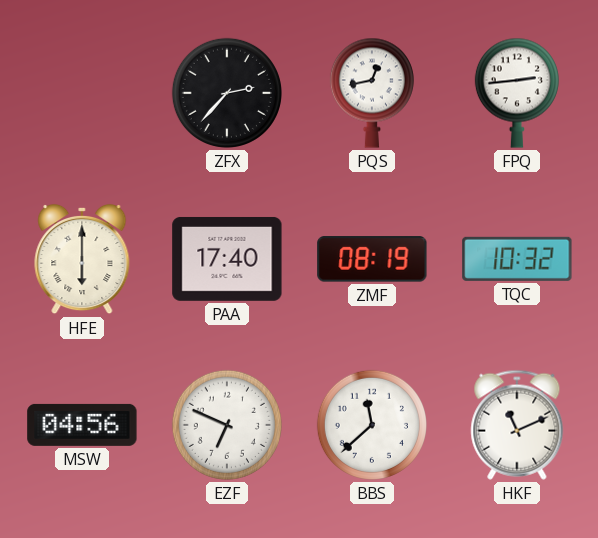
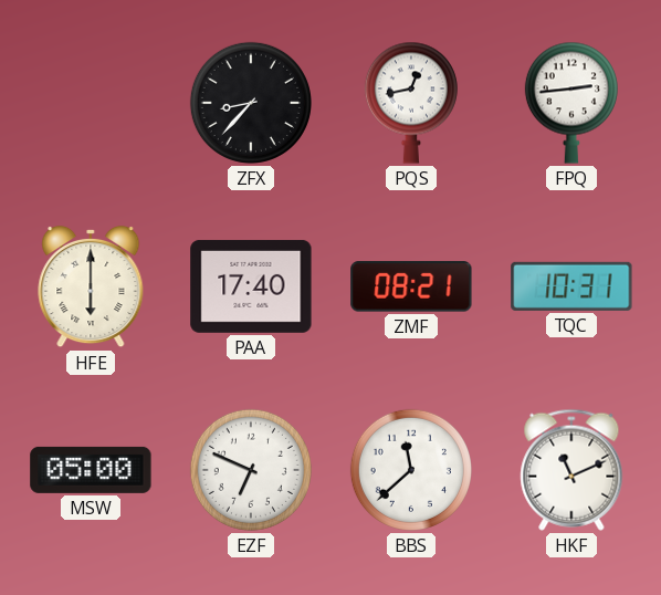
ZFX: 2:37 -> 8:37
ZMF: 08:19 -> 08:21
TQC: 10:32 -> 10:31
MSW: 04:56 -> 05:00
